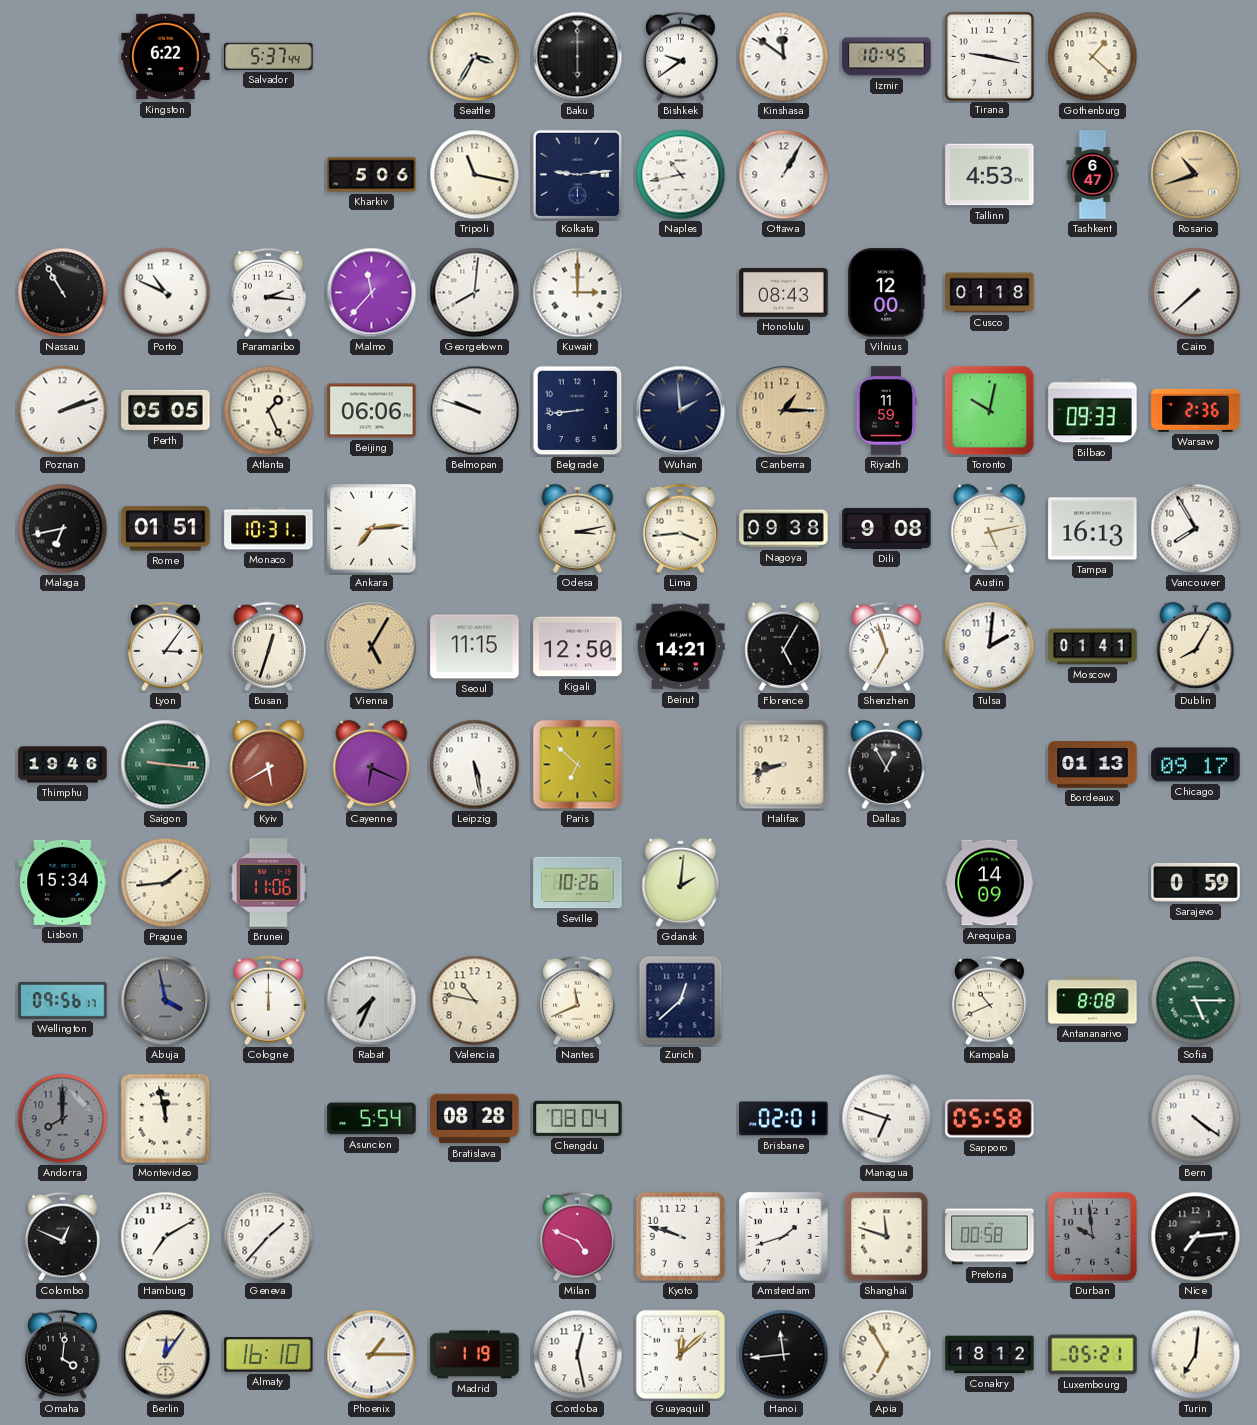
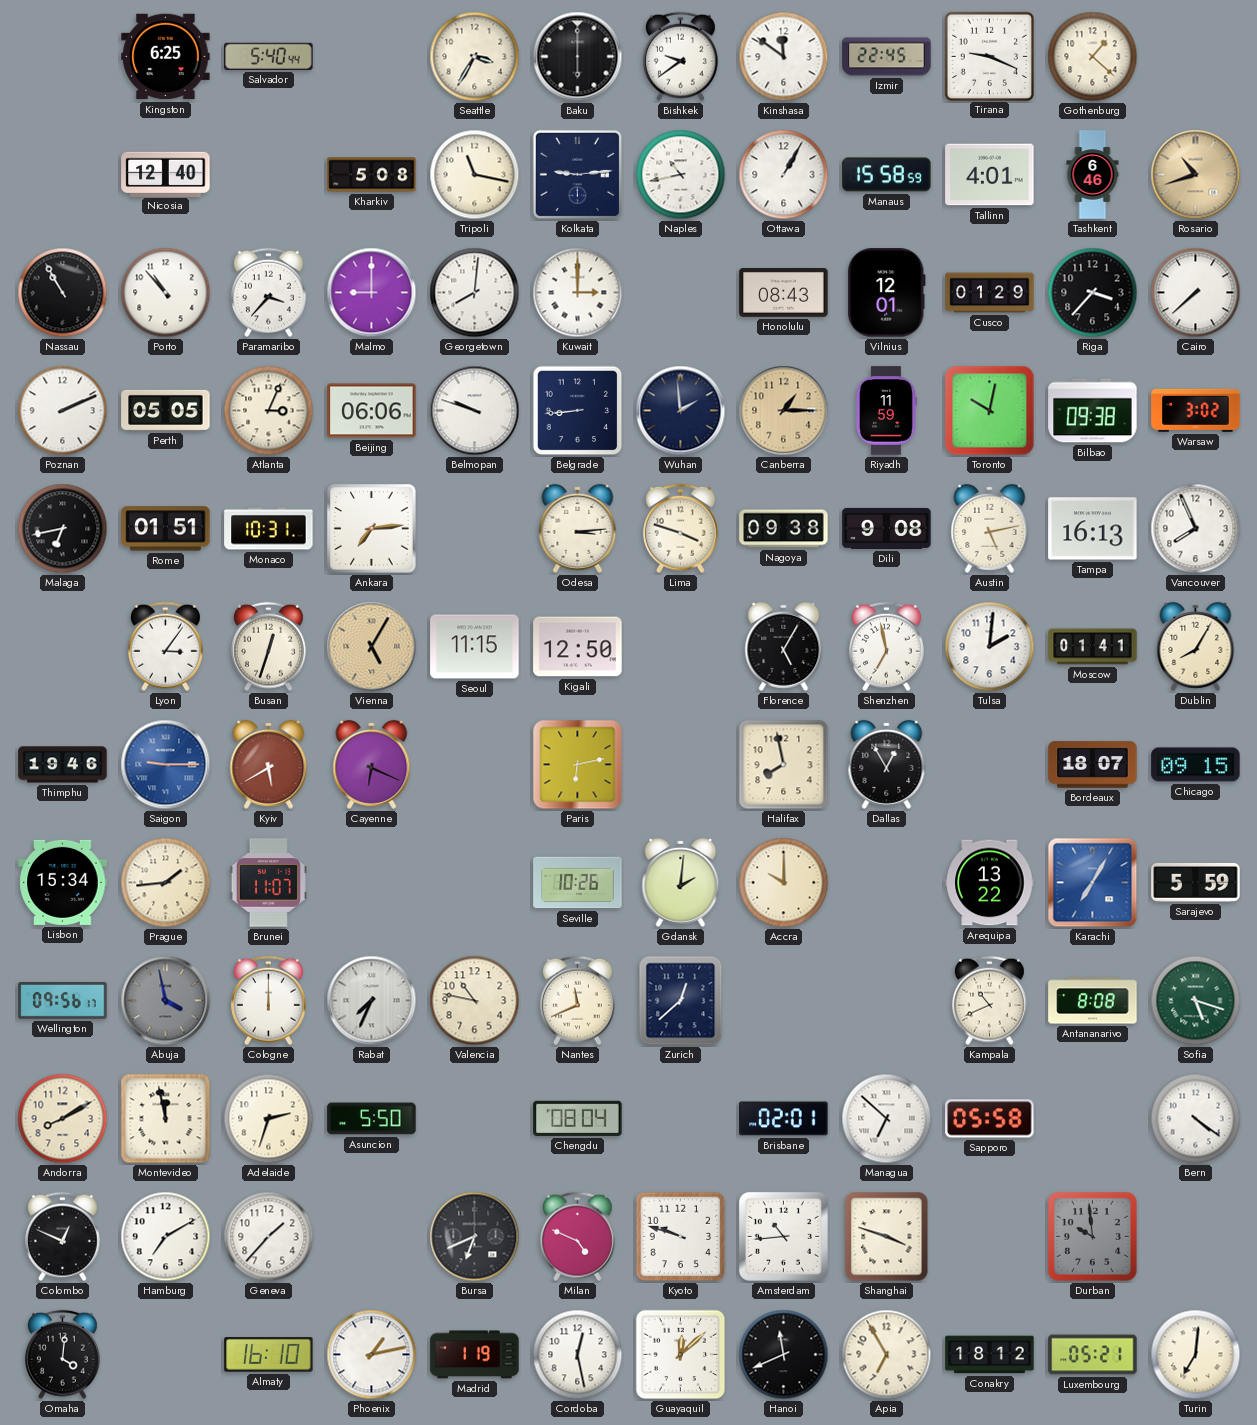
Kingston: 6:22 -> 6:25
Salvador: 5:37 -> 5:40
Izmir: 10:45 -> 22:45
Tirana: 9:17 -> 9:19
Nicosia: none -> 12:40
Kharkiv: 5:06 -> 5:08
Manaus: none -> 15:58
Tallinn: 4:53 -> 4:01
Tashkent: 6:47 -> 6:46
Porto: 10:49 -> 10:53
Paramaribo: 2:16 -> 3:37
Malmo: 11:37 -> 9:00
Vilnius: 12:00 -> 12:01
Cusco: 01:18 -> 01:29
Riga: none -> 3:37
Poznan: 2:12 -> 2:11
Atlanta: 1:26 -> 3:04
Bilbao: 09:33 -> 09:38
Warsaw: 2:36 -> 3:02
Odesa: 3:13 -> 3:14
Lima: 3:44 -> 3:48
Vancouver: 7:55 -> 7:56
Beirut: 14:21 -> none
Shenzhen: 6:57 -> 6:58
Saigon: 9:16 -> 9:15
Saigon dial: green -> blue
Leipzig: 5:28 -> none
Paris: 6:52 -> 6:13
Halifax: 8:42 -> 7:58
Bordeaux: 01:13 -> 18:07
Chicago: 09:17 -> 09:15
Brunei: 11:06 -> 11:07
Accra: none -> 10:00
Arequipa: 14:09 -> 13:22
Karachi: none -> 7:05
Sarajevo: 0:59 -> 5:59
Sofia: 5:15 -> 5:18
Andorra: 8:00 -> 8:10
Andorra dial: grey -> cream
Adelaide: none -> 2:33
Asuncion: 5:54 -> 5:50
Bratislava: 08:28 -> none
Managua: 6:48 -> 6:52
Bursa: none -> 6:41
Amsterdam: 1:42 -> 10:44
Shanghai: 11:48 -> 3:48
Pretoria: 00:58 -> none
Nice: 7:14 -> none
Berlin: 12:06 -> none
Phoenix: 1:15 -> 1:13
Hanoi: 11:44 -> 11:41
